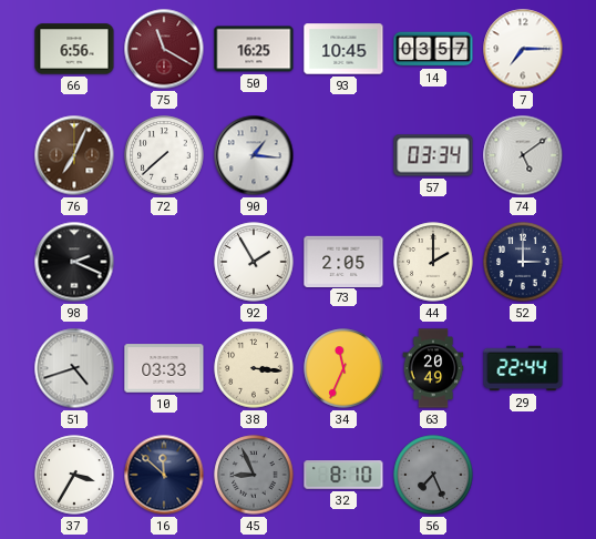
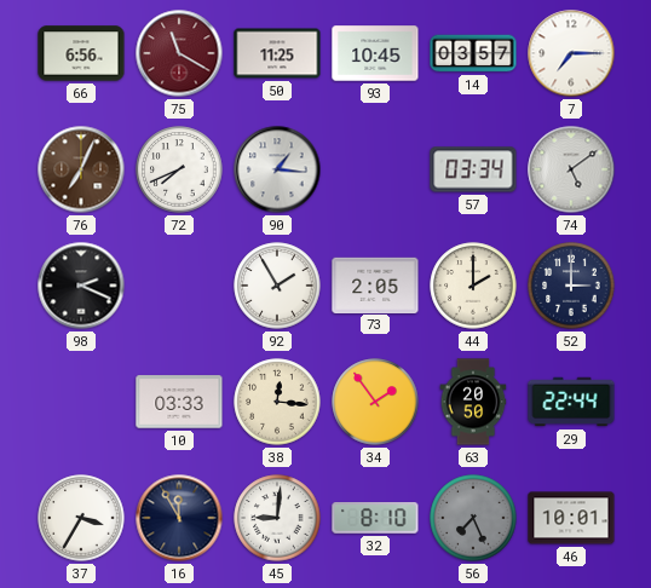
50: 16:25 -> 11:25
72: 7:38 -> 7:41
51: 4:42 -> none
38: 3:16 -> 12:16
34: 11:34 -> 1:54
63: 20:49 -> 20:50
16: 11:52 -> 11:55
45: 8:56 -> 9:01
45 dial: grey -> white
46: none -> 10:01
